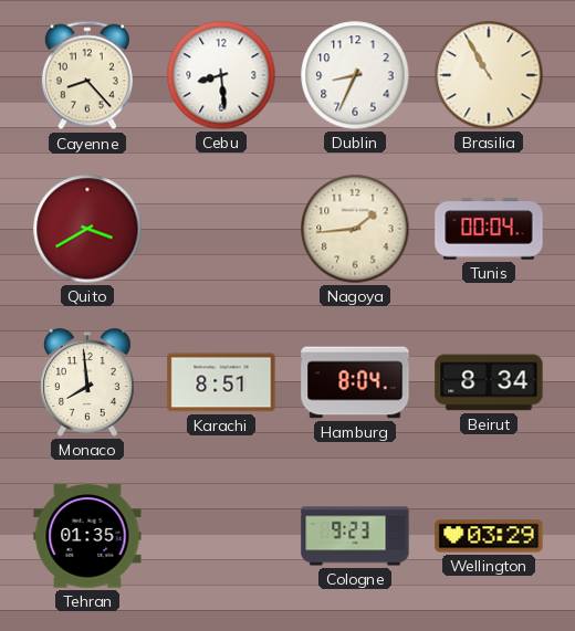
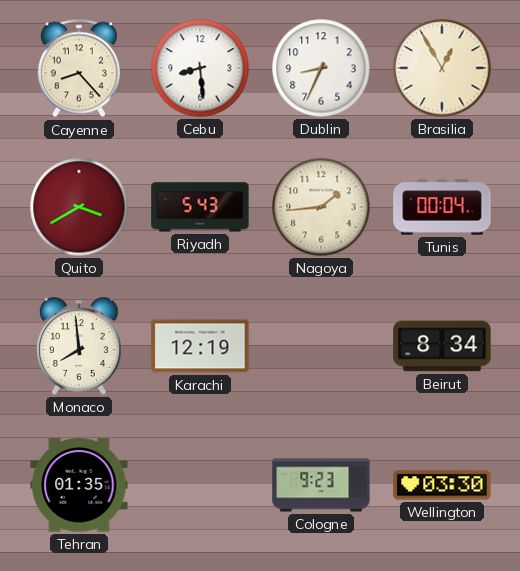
Brasilia: 10:55 -> 12:55
Riyadh: none -> 5:43
Karachi: 8:51 -> 12:19
Hamburg: 8:04 -> none
Wellington: 03:29 -> 03:30
